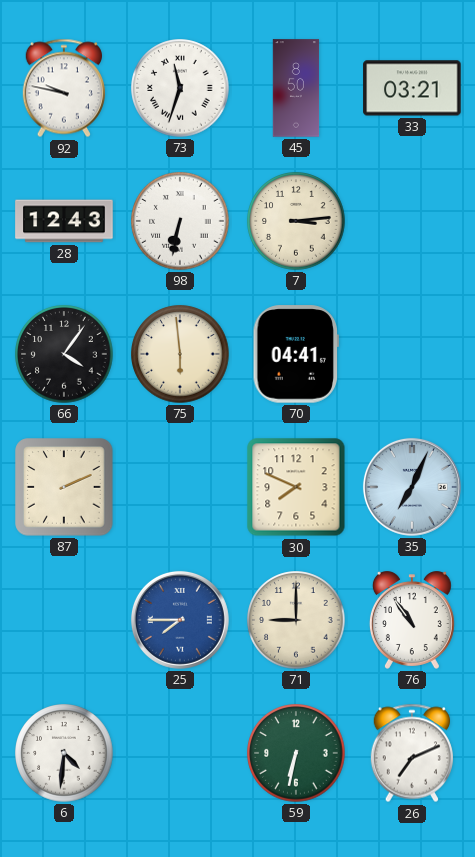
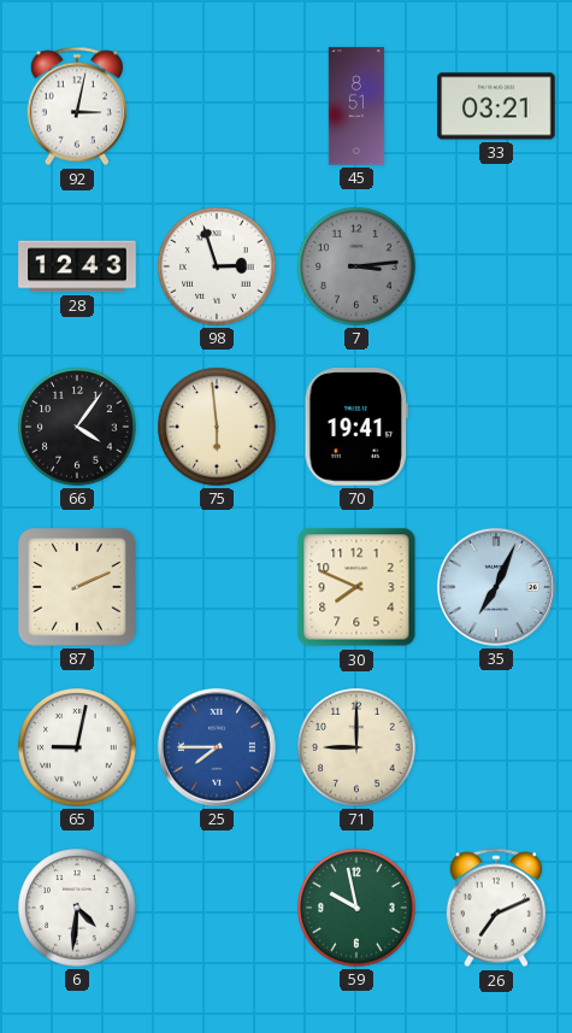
92: 9:47 -> 3:02
73: 11:33 -> none
45: 8:50 -> 8:51
98: 6:32 -> 2:57
7 dial: cream -> grey
70: 04:41 -> 19:41
65: none -> 9:02
76: 10:54 -> none
59: 6:32 -> 9:58
